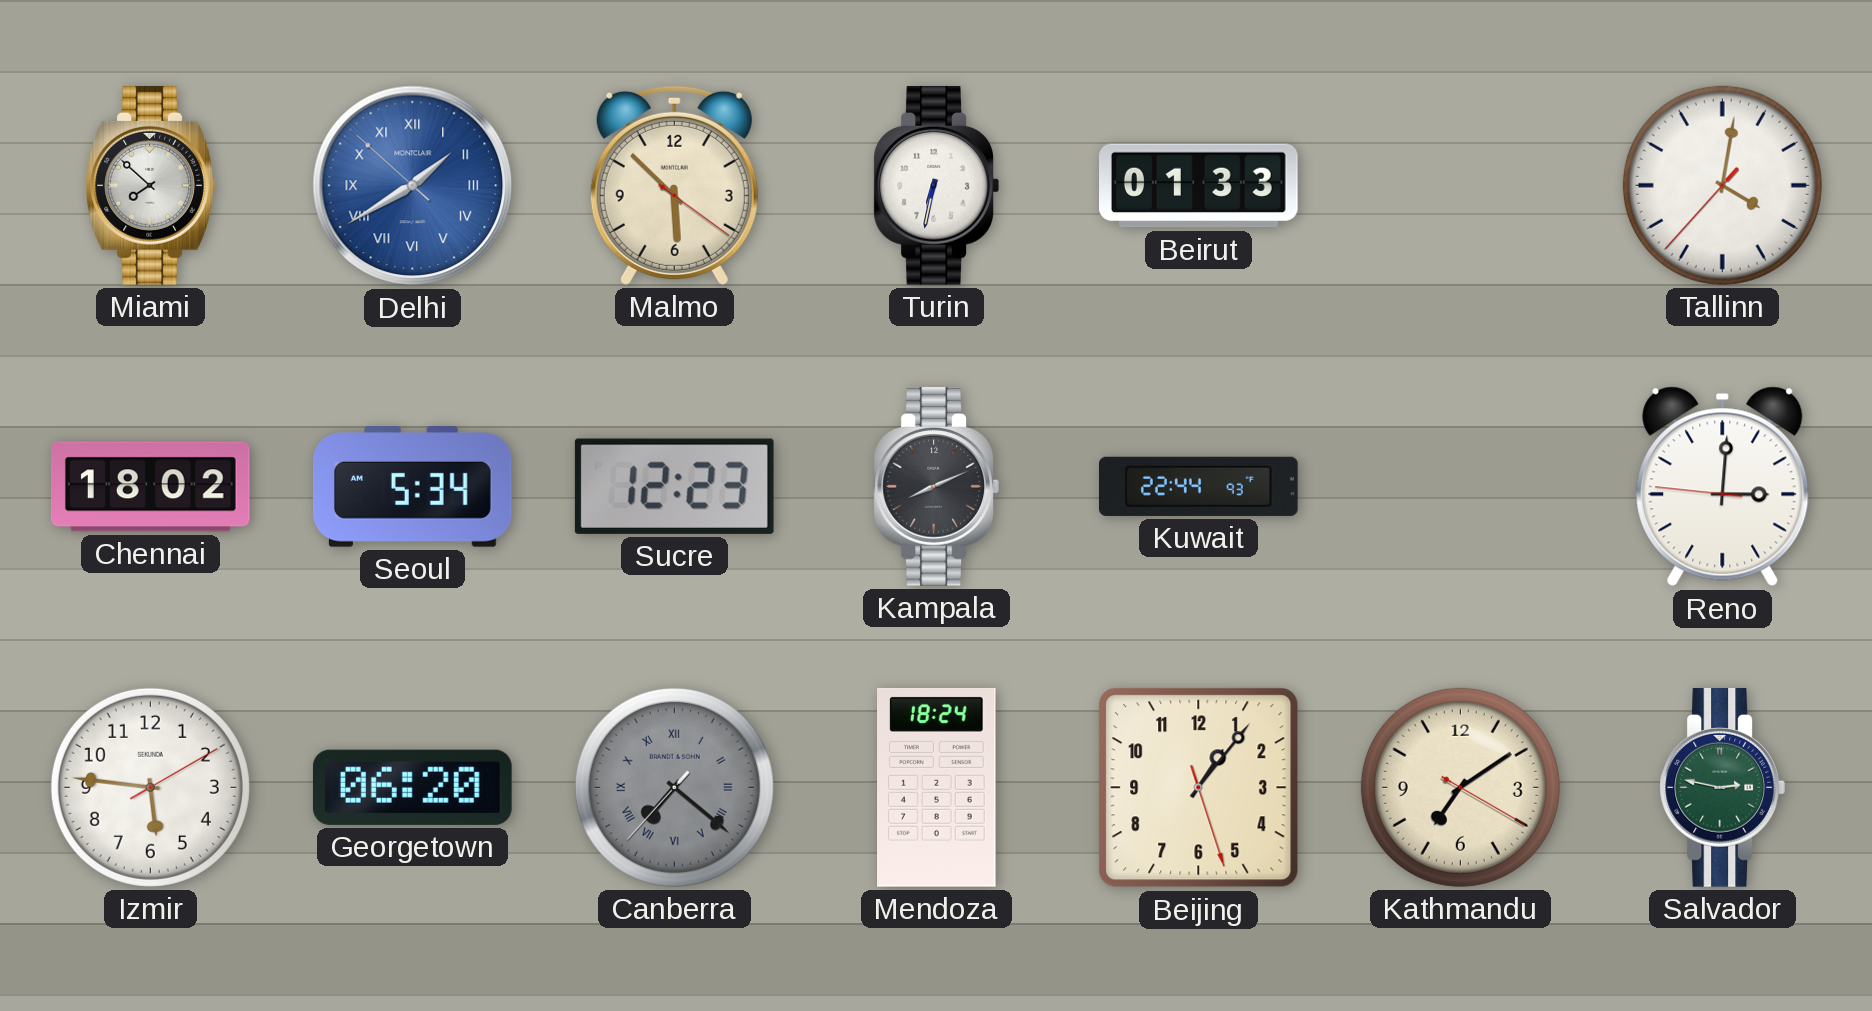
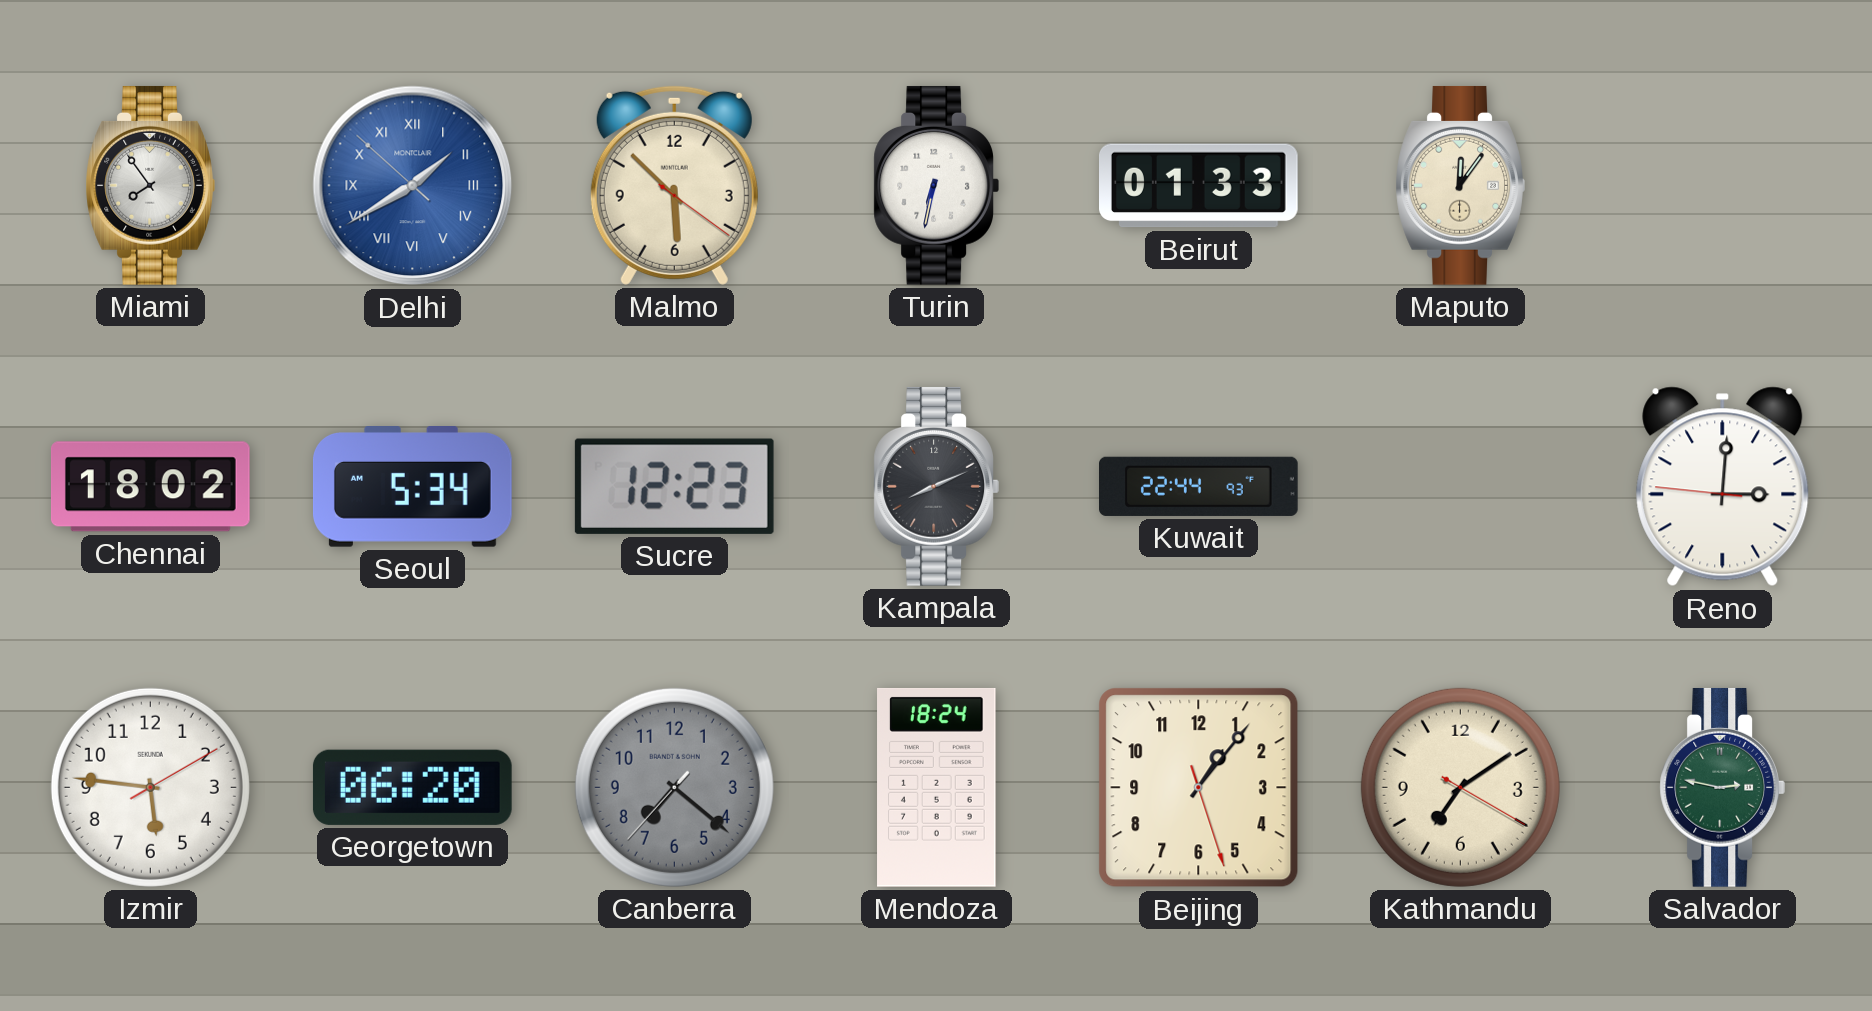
Miami: 7:52 -> 7:54
Maputo: none -> 12:06
Tallinn: 4:01 -> none
Canberra numerals: Roman -> Arabic
